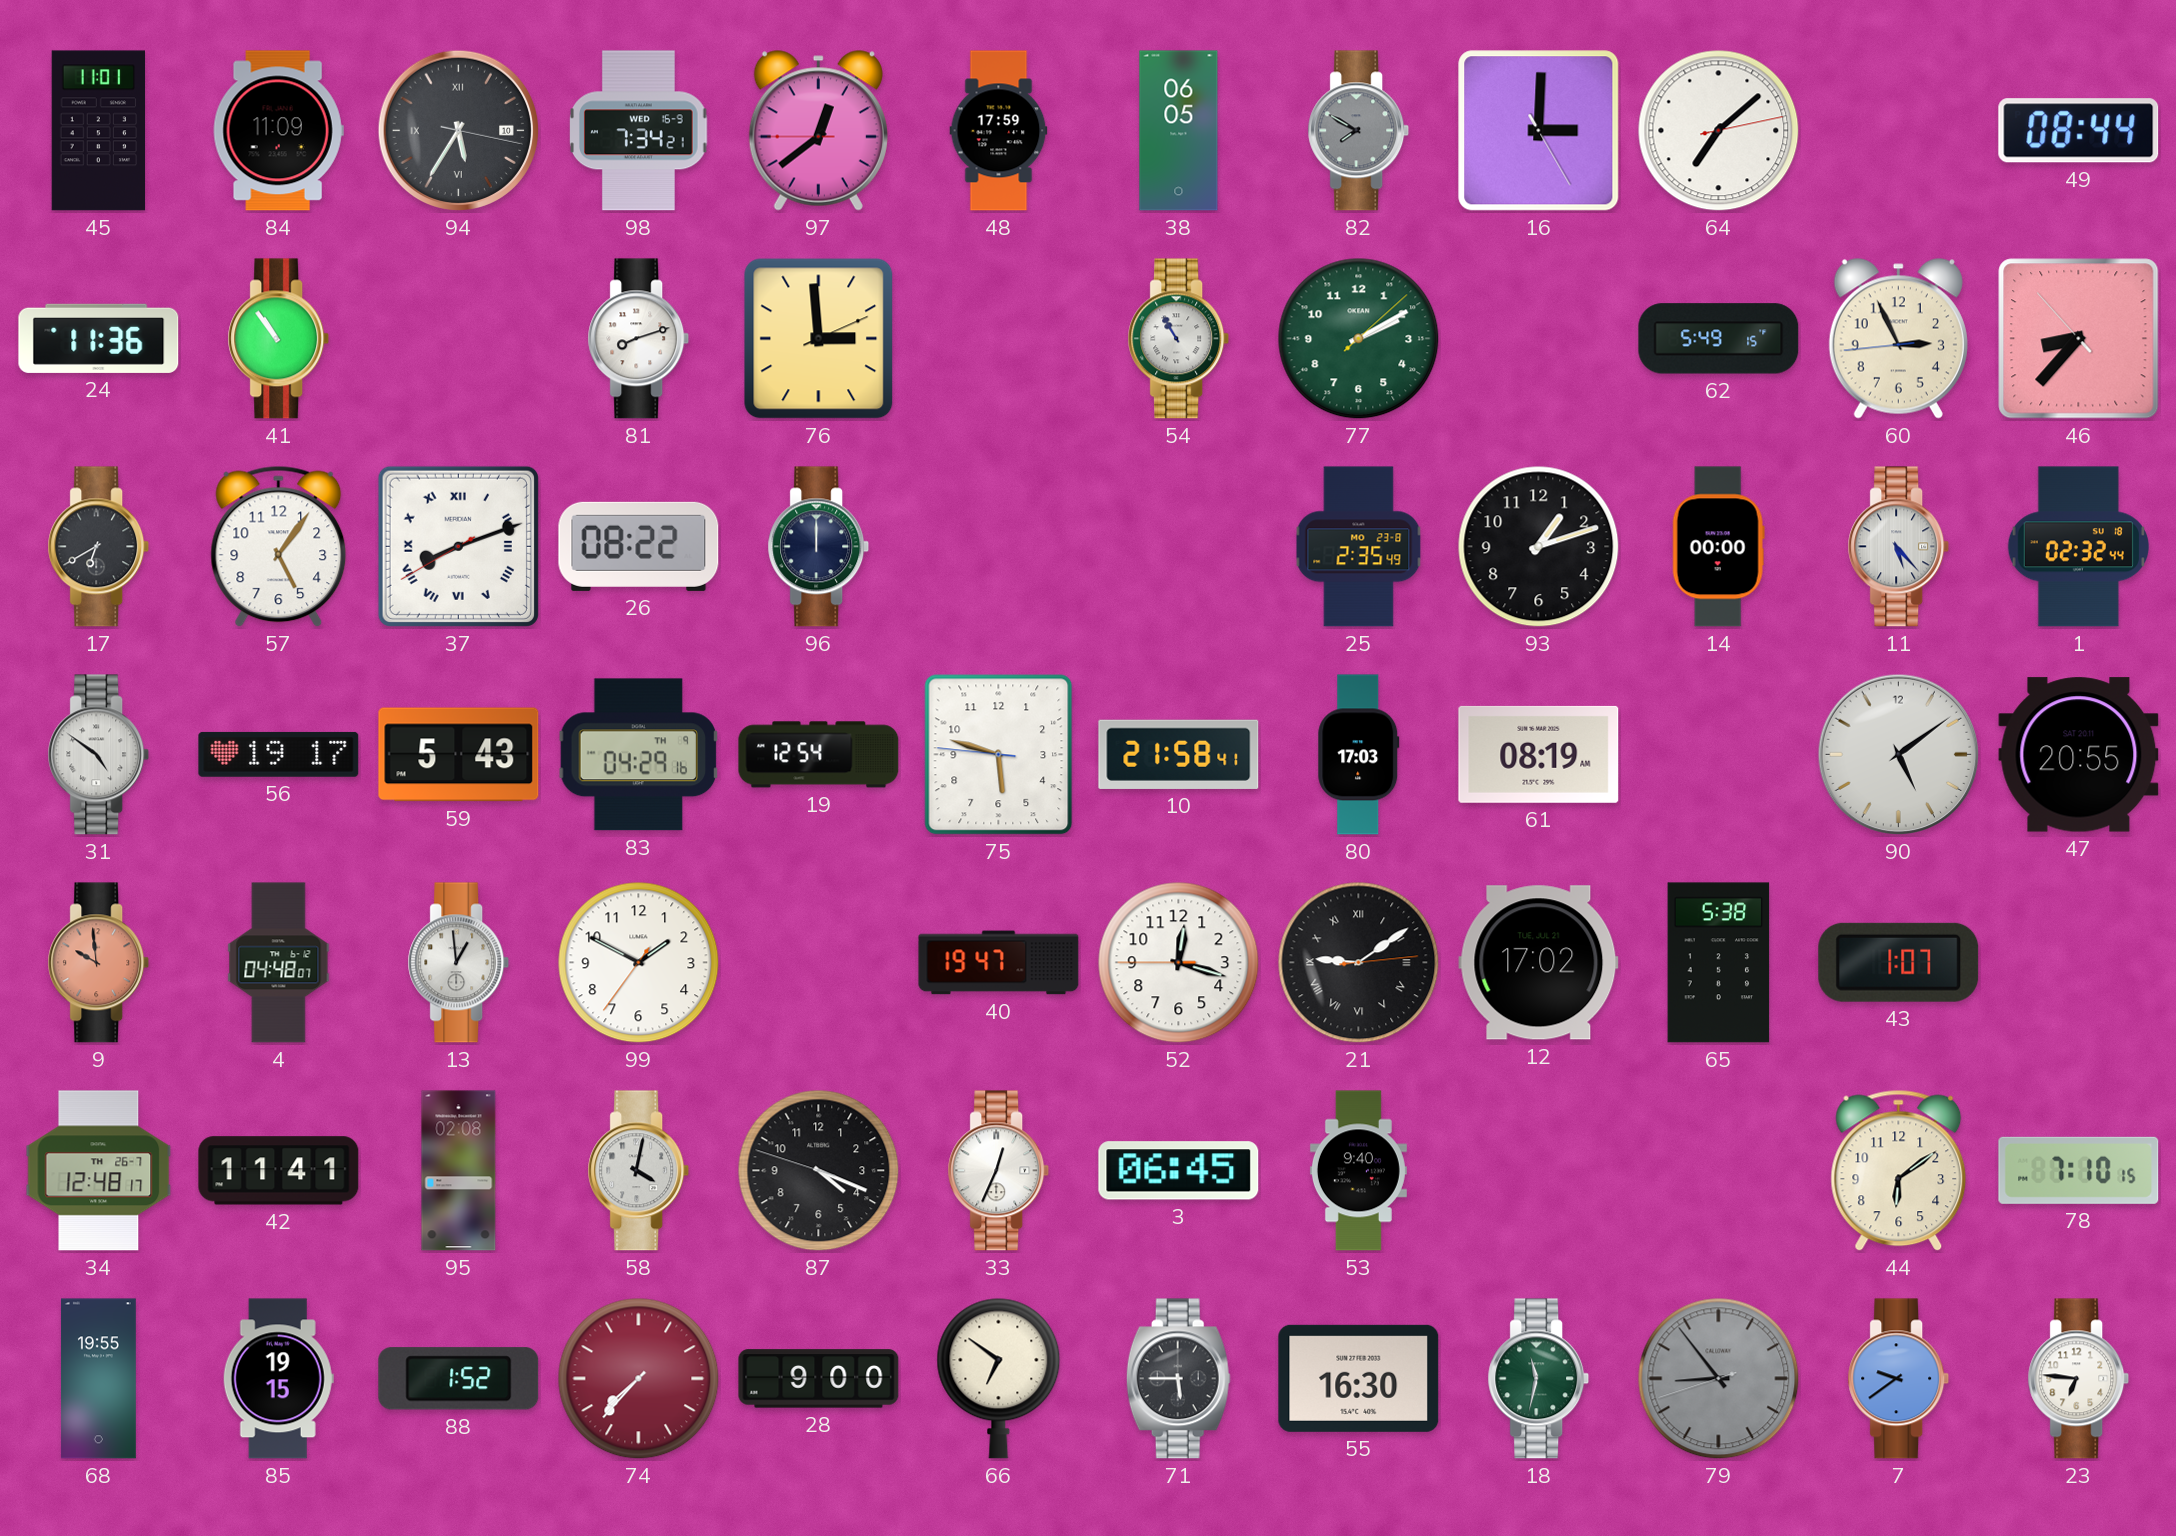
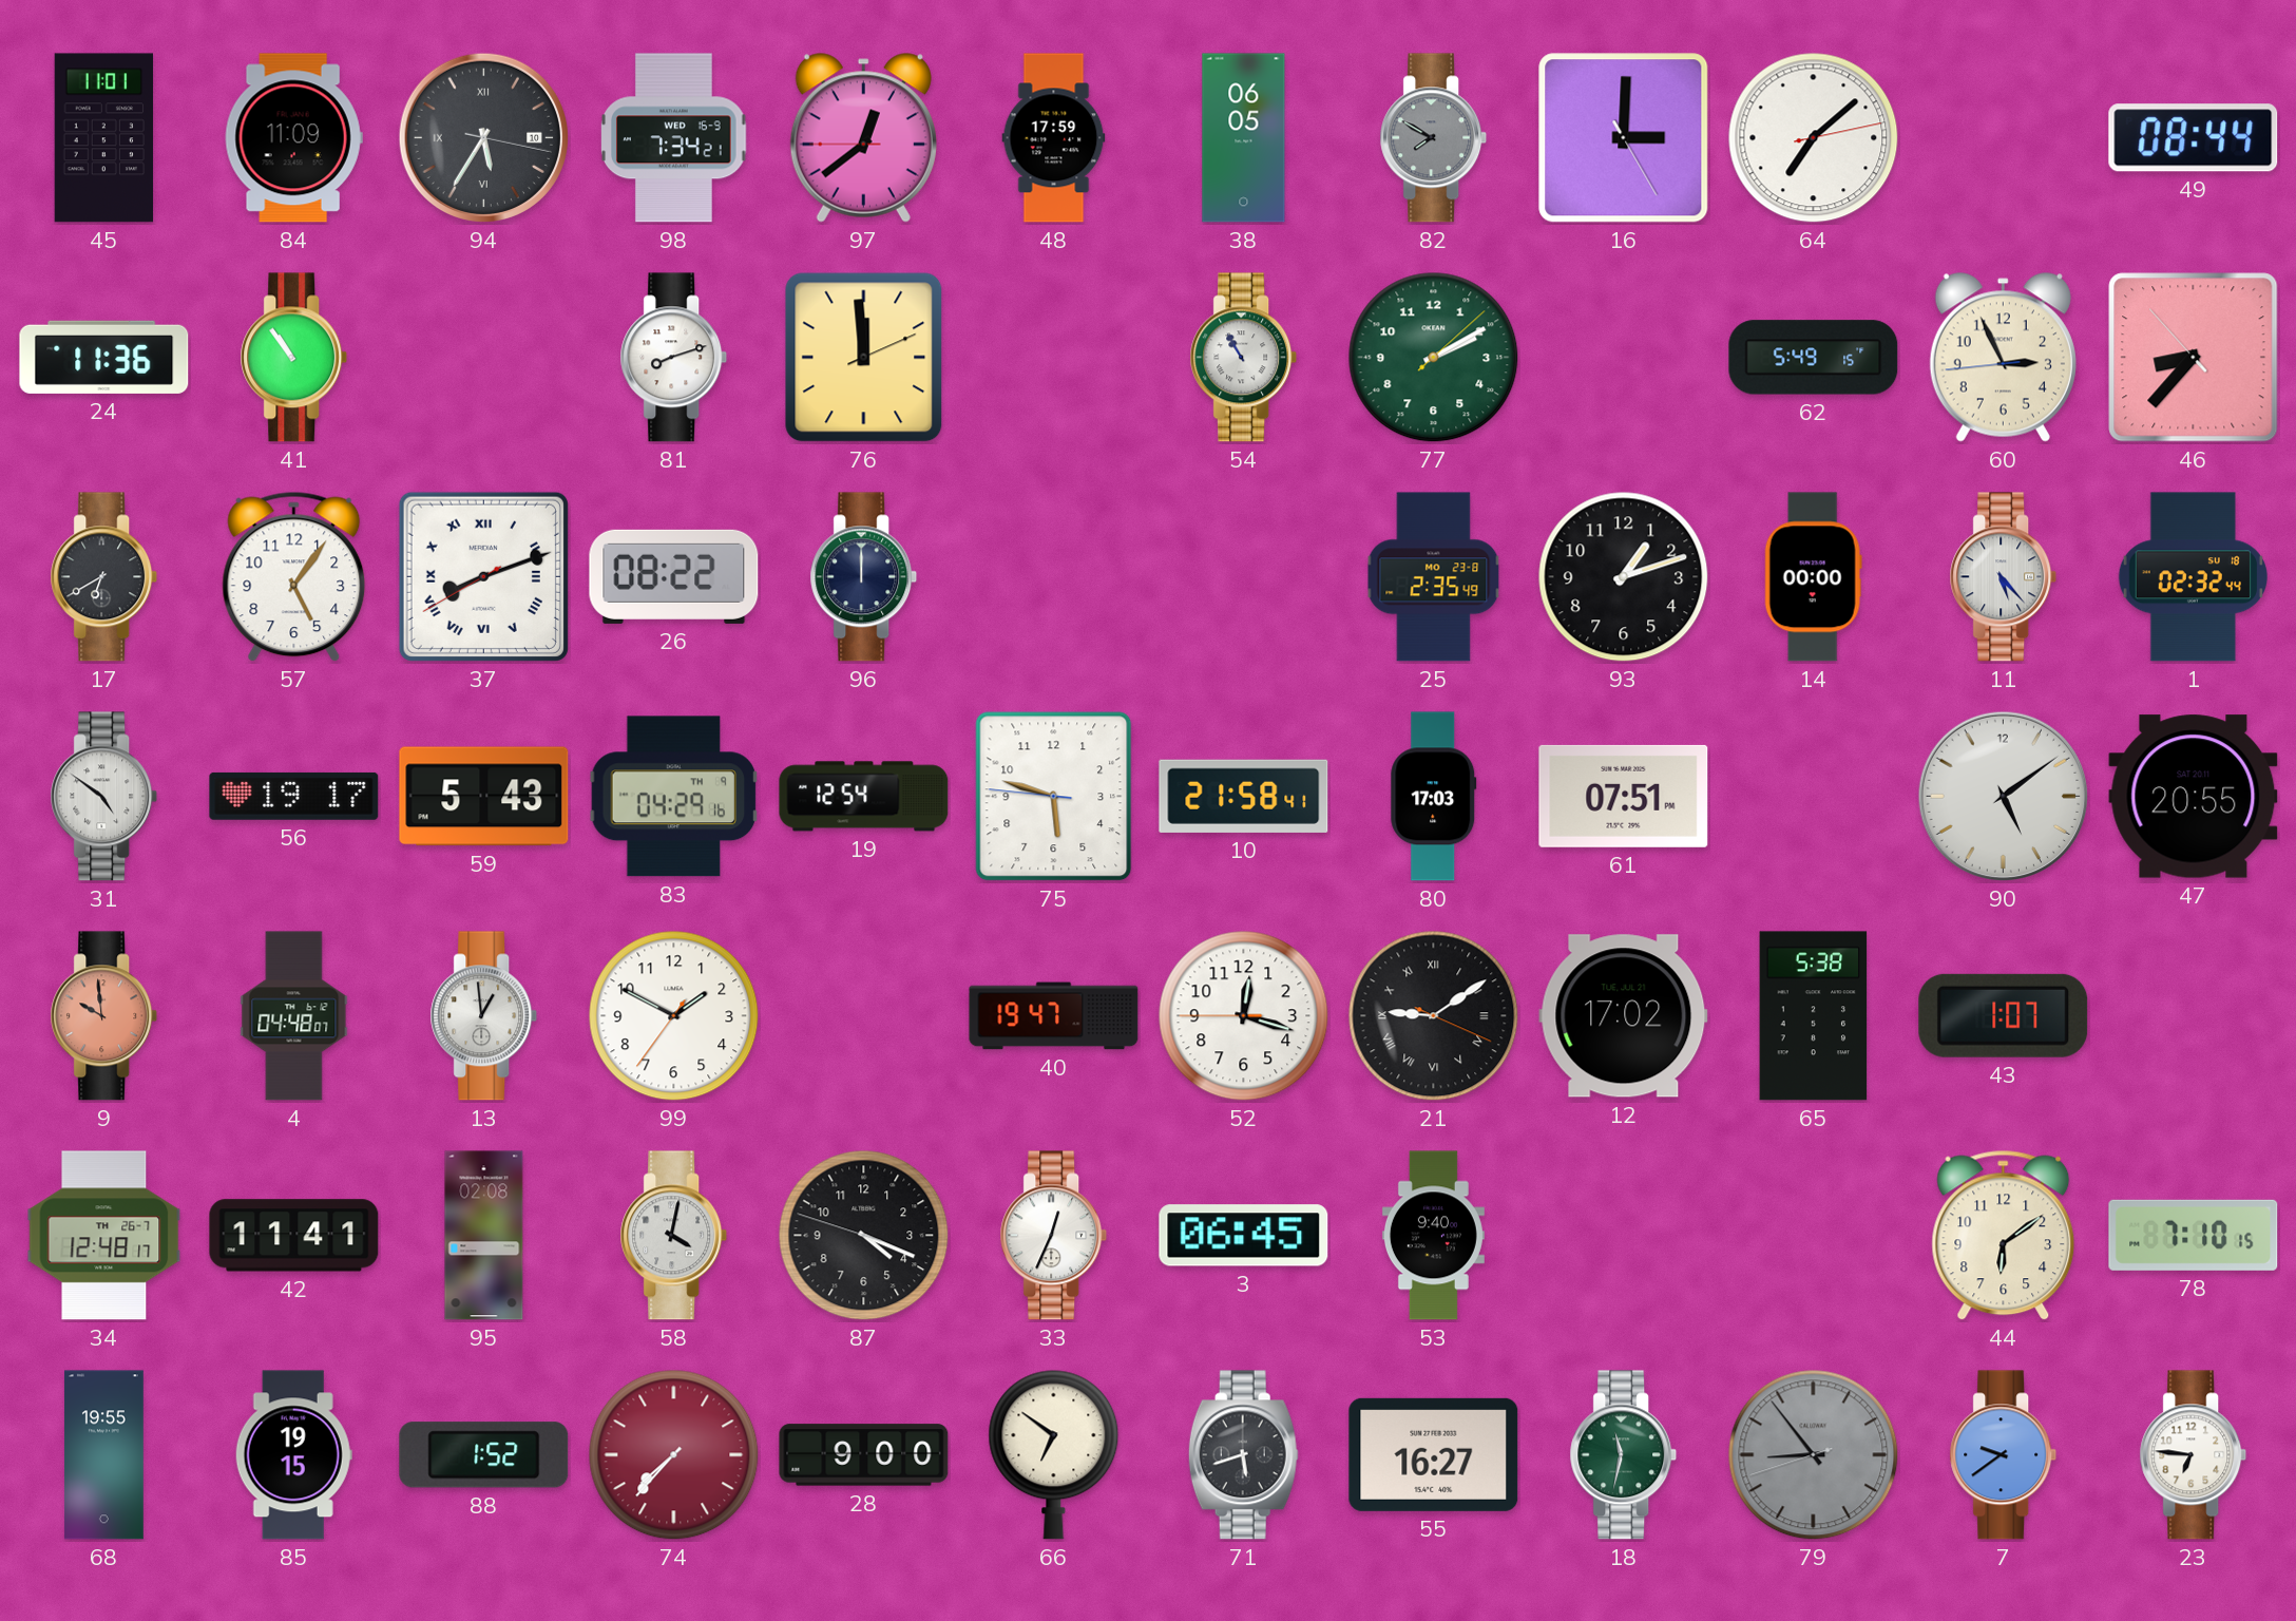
76: 2:59 -> 11:59
61: 08:19 -> 07:51
21: 9:09:14 -> 9:09:19
71: 5:45 -> 5:42
55: 16:30 -> 16:27
